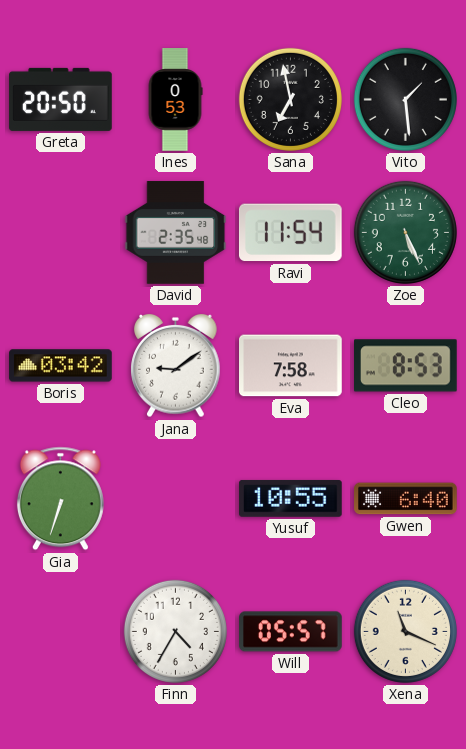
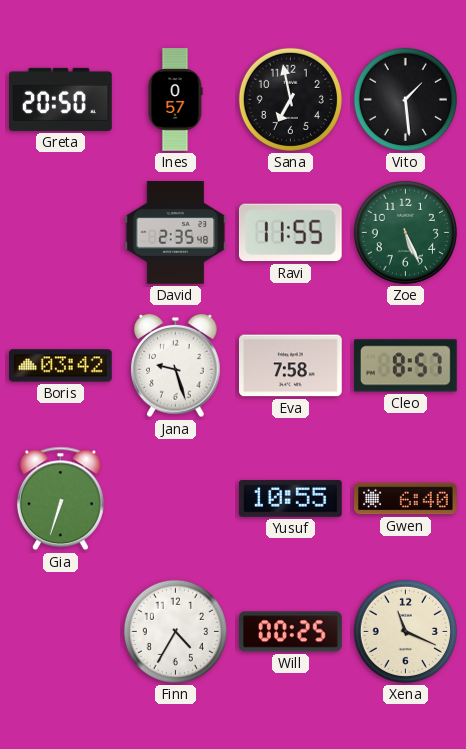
Ines: 0:53 -> 0:57
Ravi: 11:54 -> 11:55
Jana: 9:09 -> 9:27
Cleo: 8:53 -> 8:57
Will: 05:57 -> 00:25
